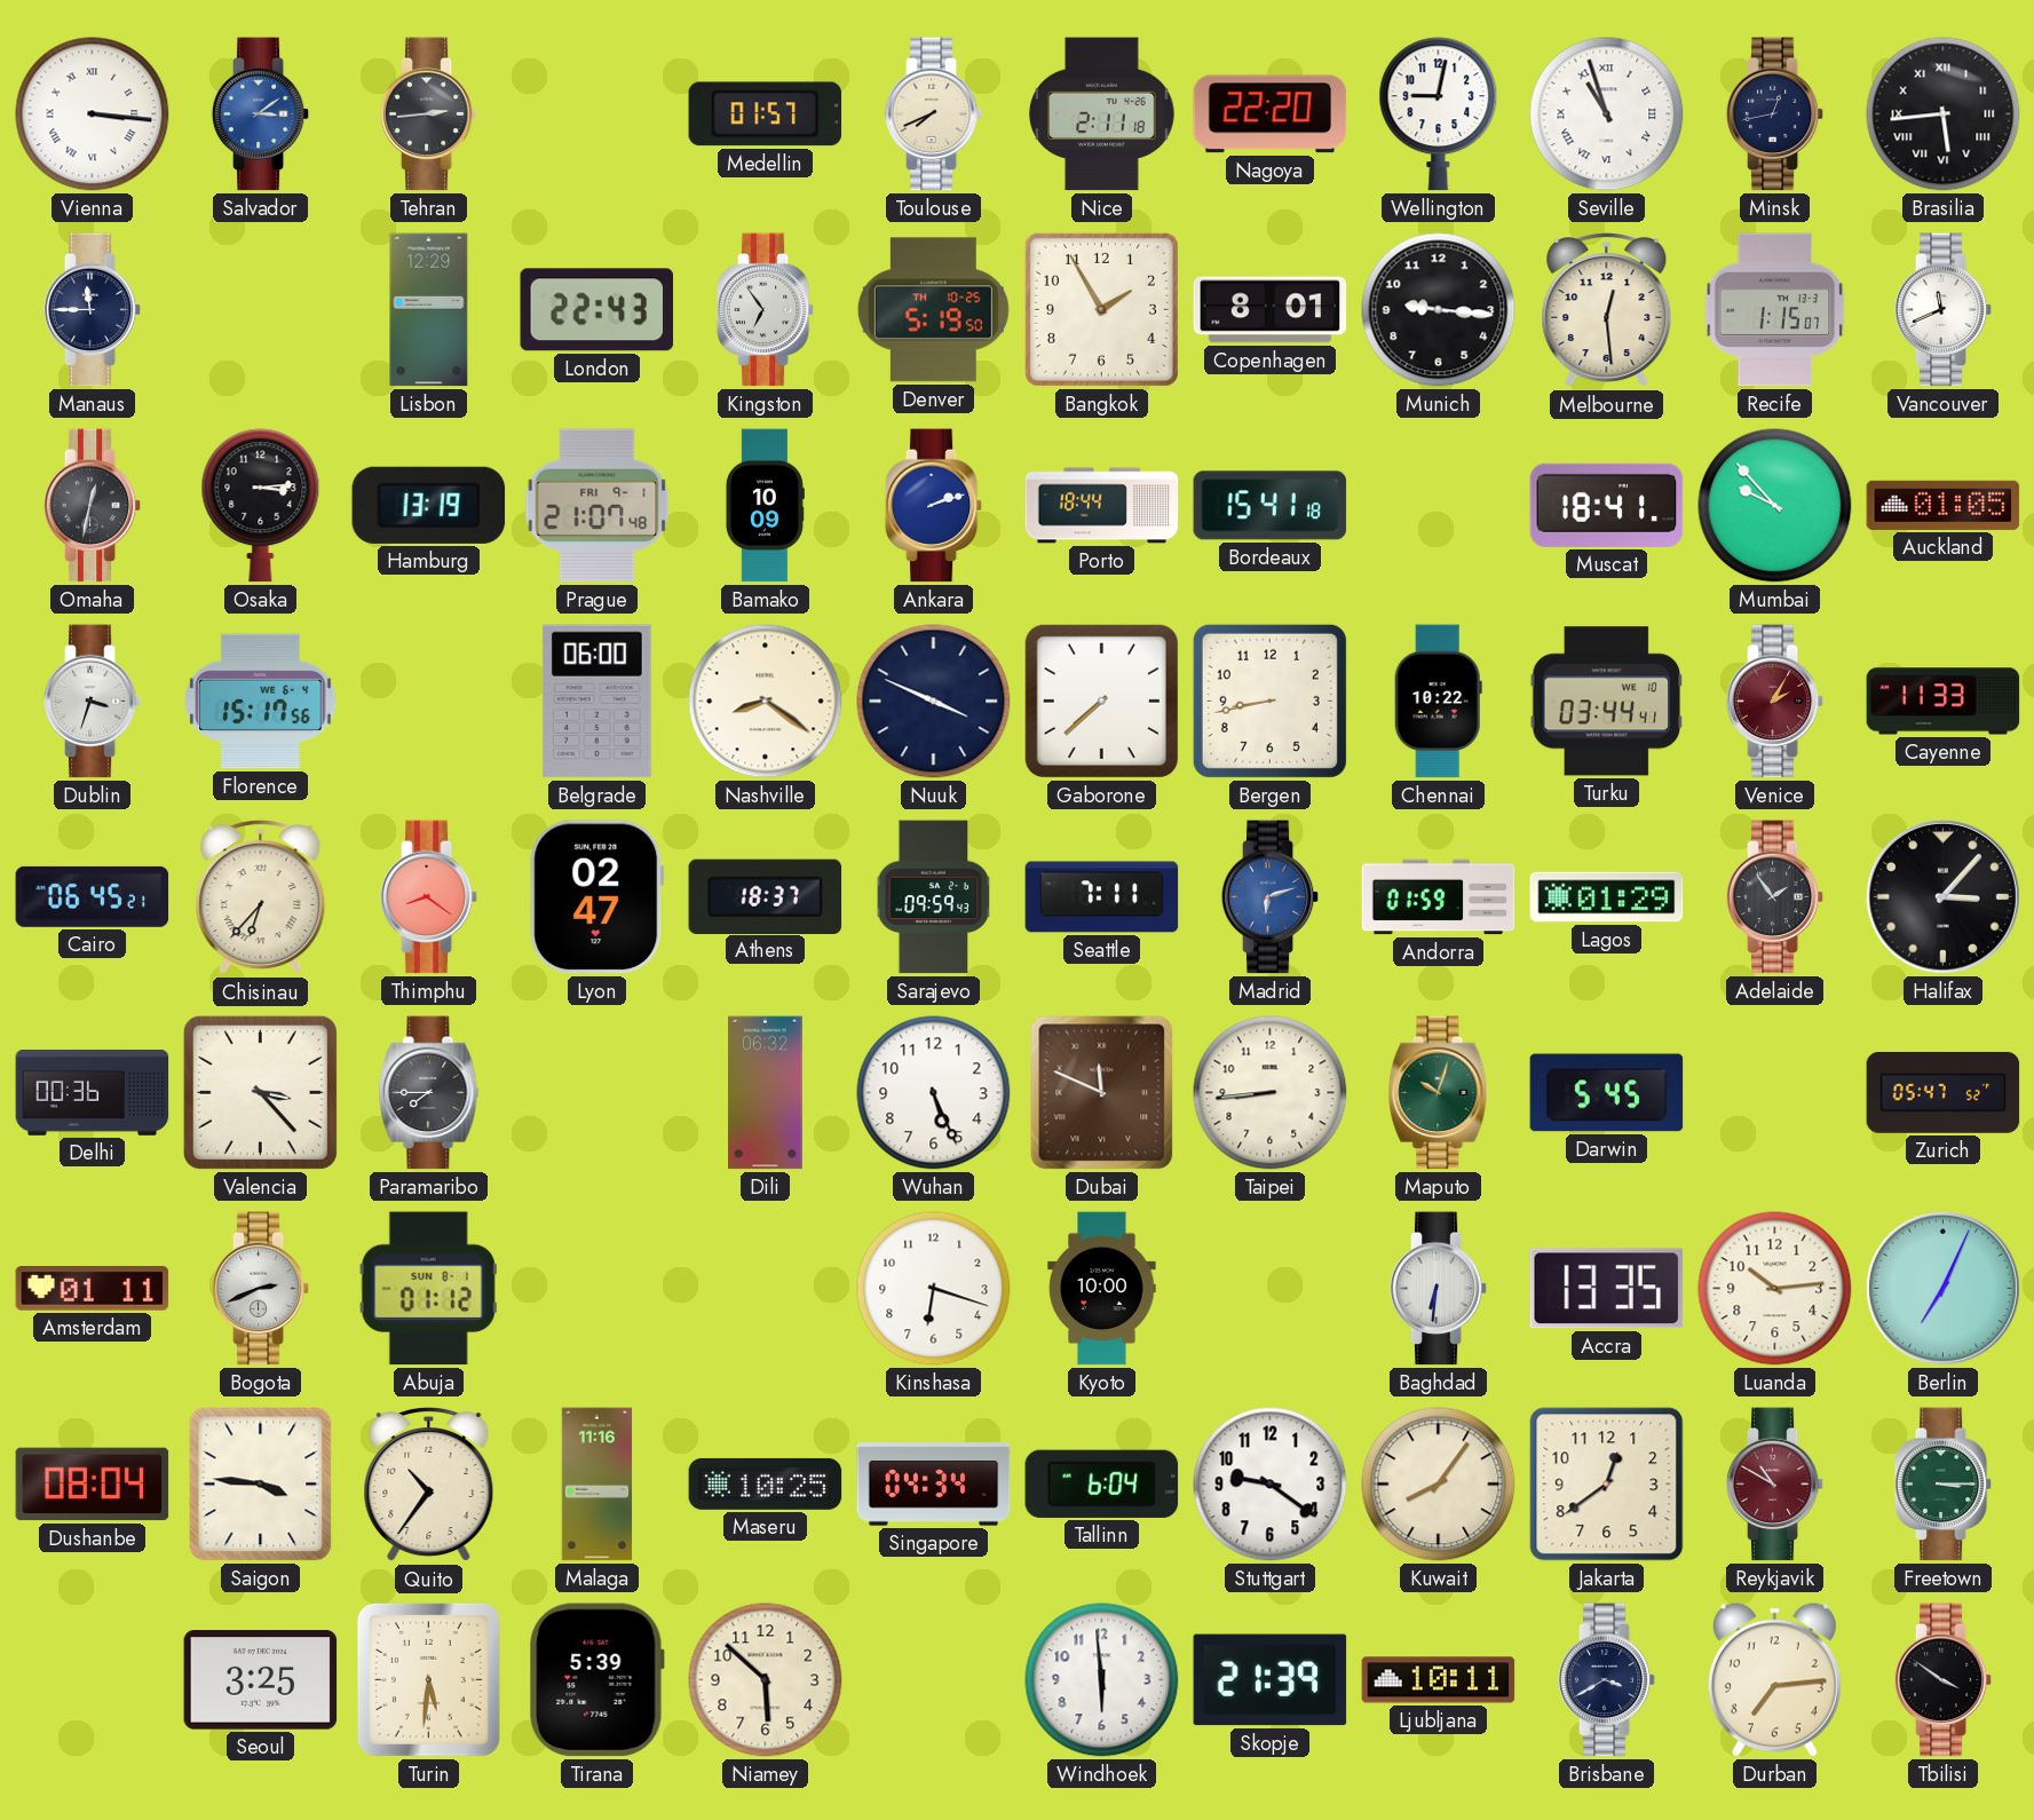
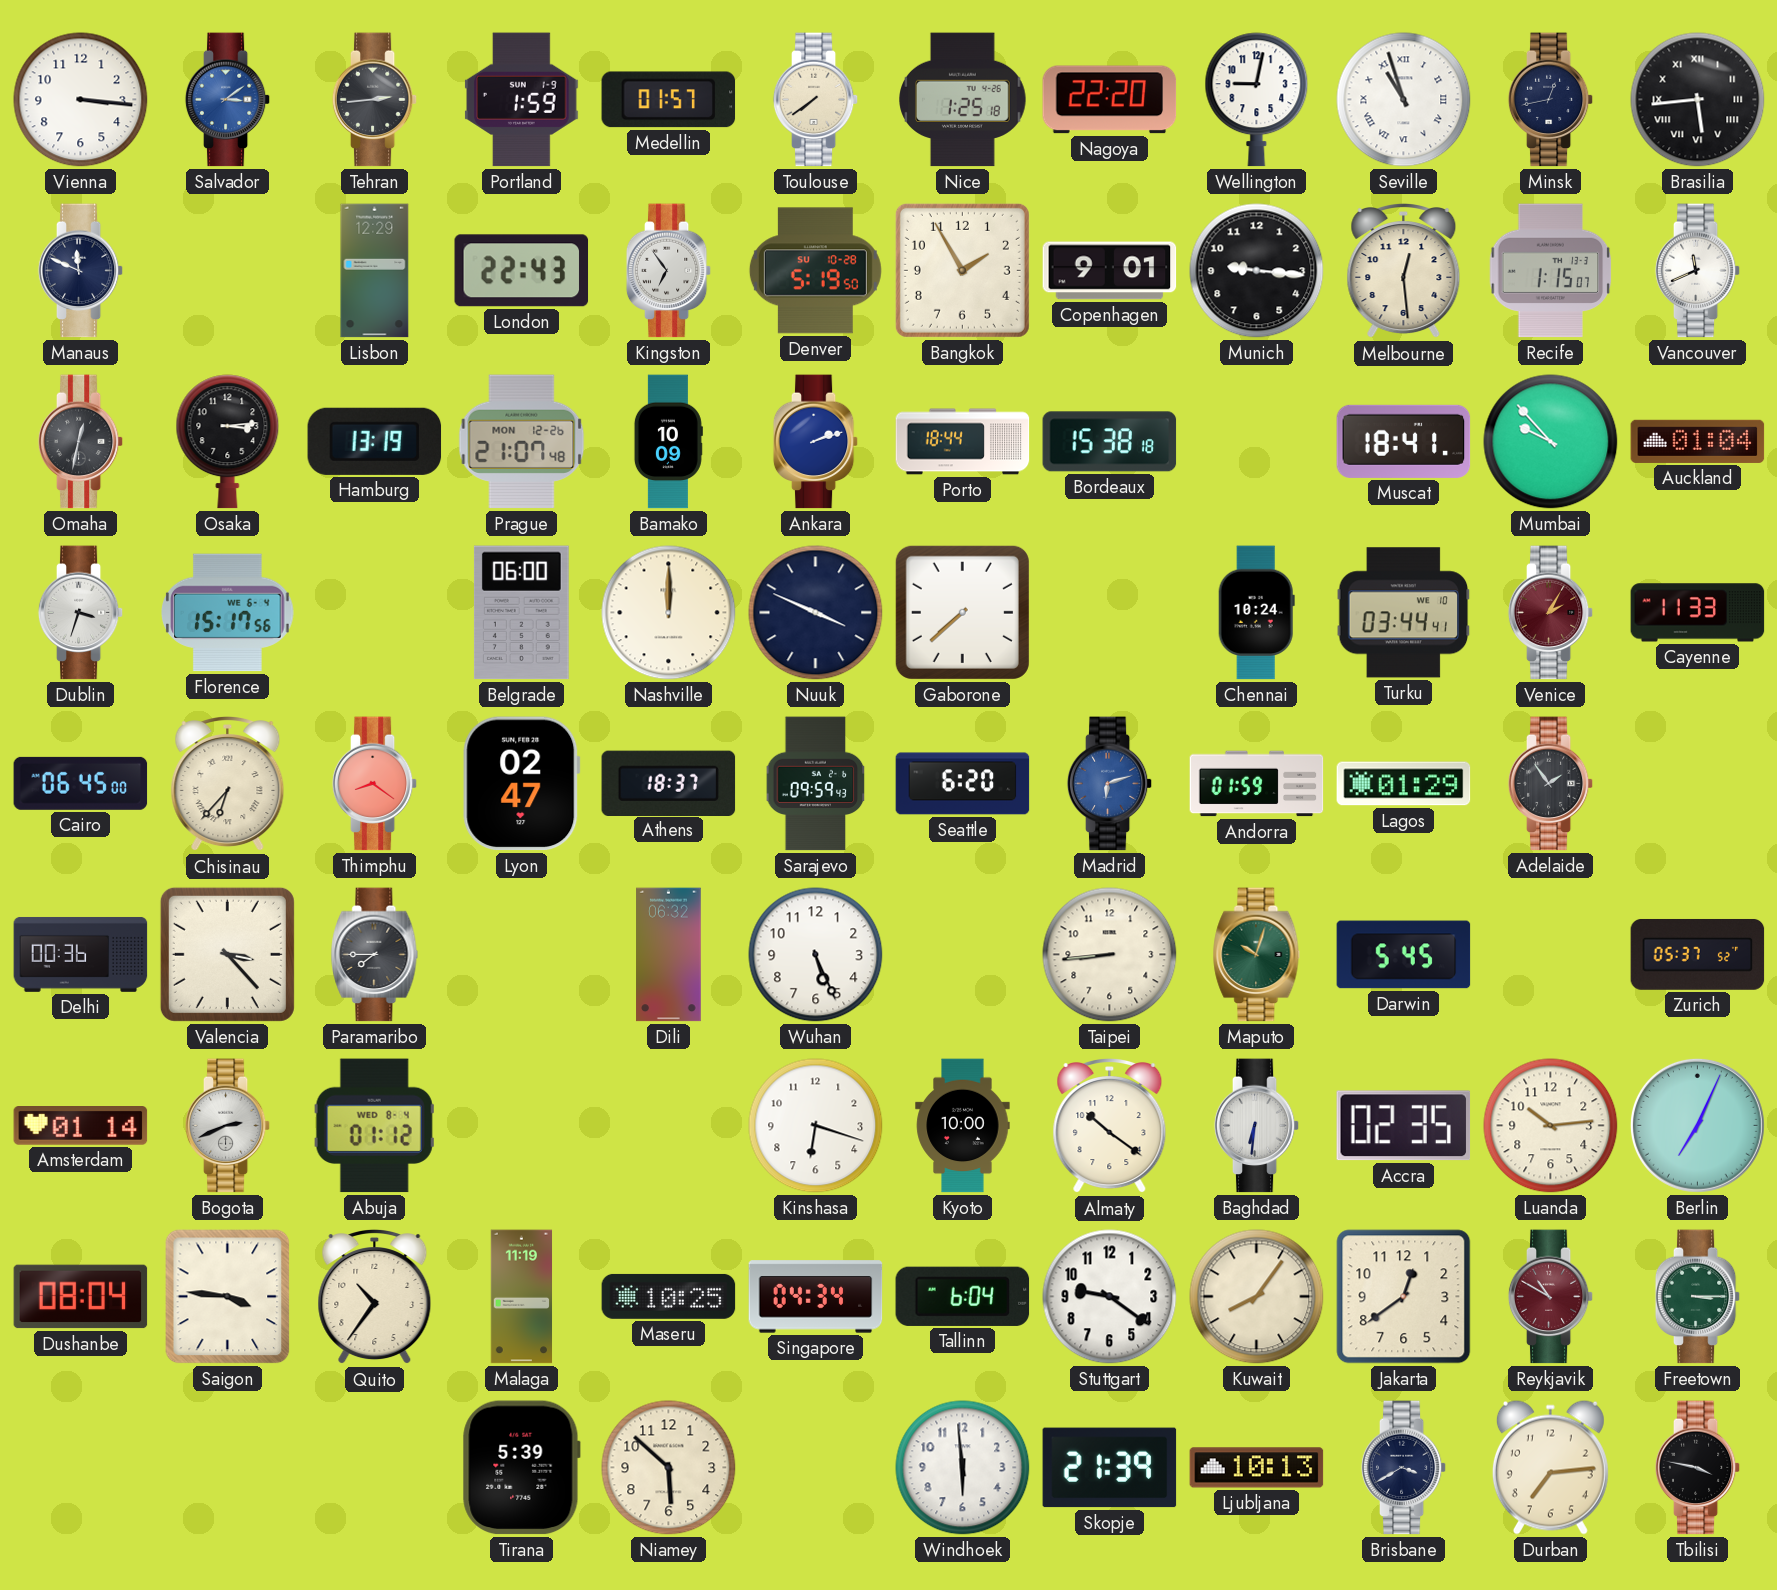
Vienna numerals: Roman -> Arabic
Portland: none -> 1:59
Toulouse: 7:41 -> 7:39
Nice: 2:11 -> 1:25
Manaus: 11:45 -> 11:49
Denver date: TH 10-25 -> SU 10-28
Copenhagen: 8:01 -> 9:01
Prague date: FRI 9-1 -> MON 12-26
Bordeaux: 15:41 -> 15:38
Auckland: 01:05 -> 01:04
Nashville: 8:21 -> 12:00
Bergen: 8:43 -> none
Chennai: 10:22 -> 10:24
Cairo: 06:45:21 -> 06:45:00
Seattle: 7:11 -> 6:20
Halifax: 3:07 -> none
Dubai: 11:49 -> none
Zurich: 05:47 -> 05:37
Amsterdam: 01:11 -> 01:14
Abuja date: SUN 8-1 -> WED 8-4
Almaty: none -> 10:21
Accra: 13:35 -> 02:35
Malaga: 11:16 -> 11:19
Seoul: 3:25 -> none
Turin: 5:31 -> none
Ljubljana: 10:11 -> 10:13
Tbilisi: 3:51 -> 3:47
